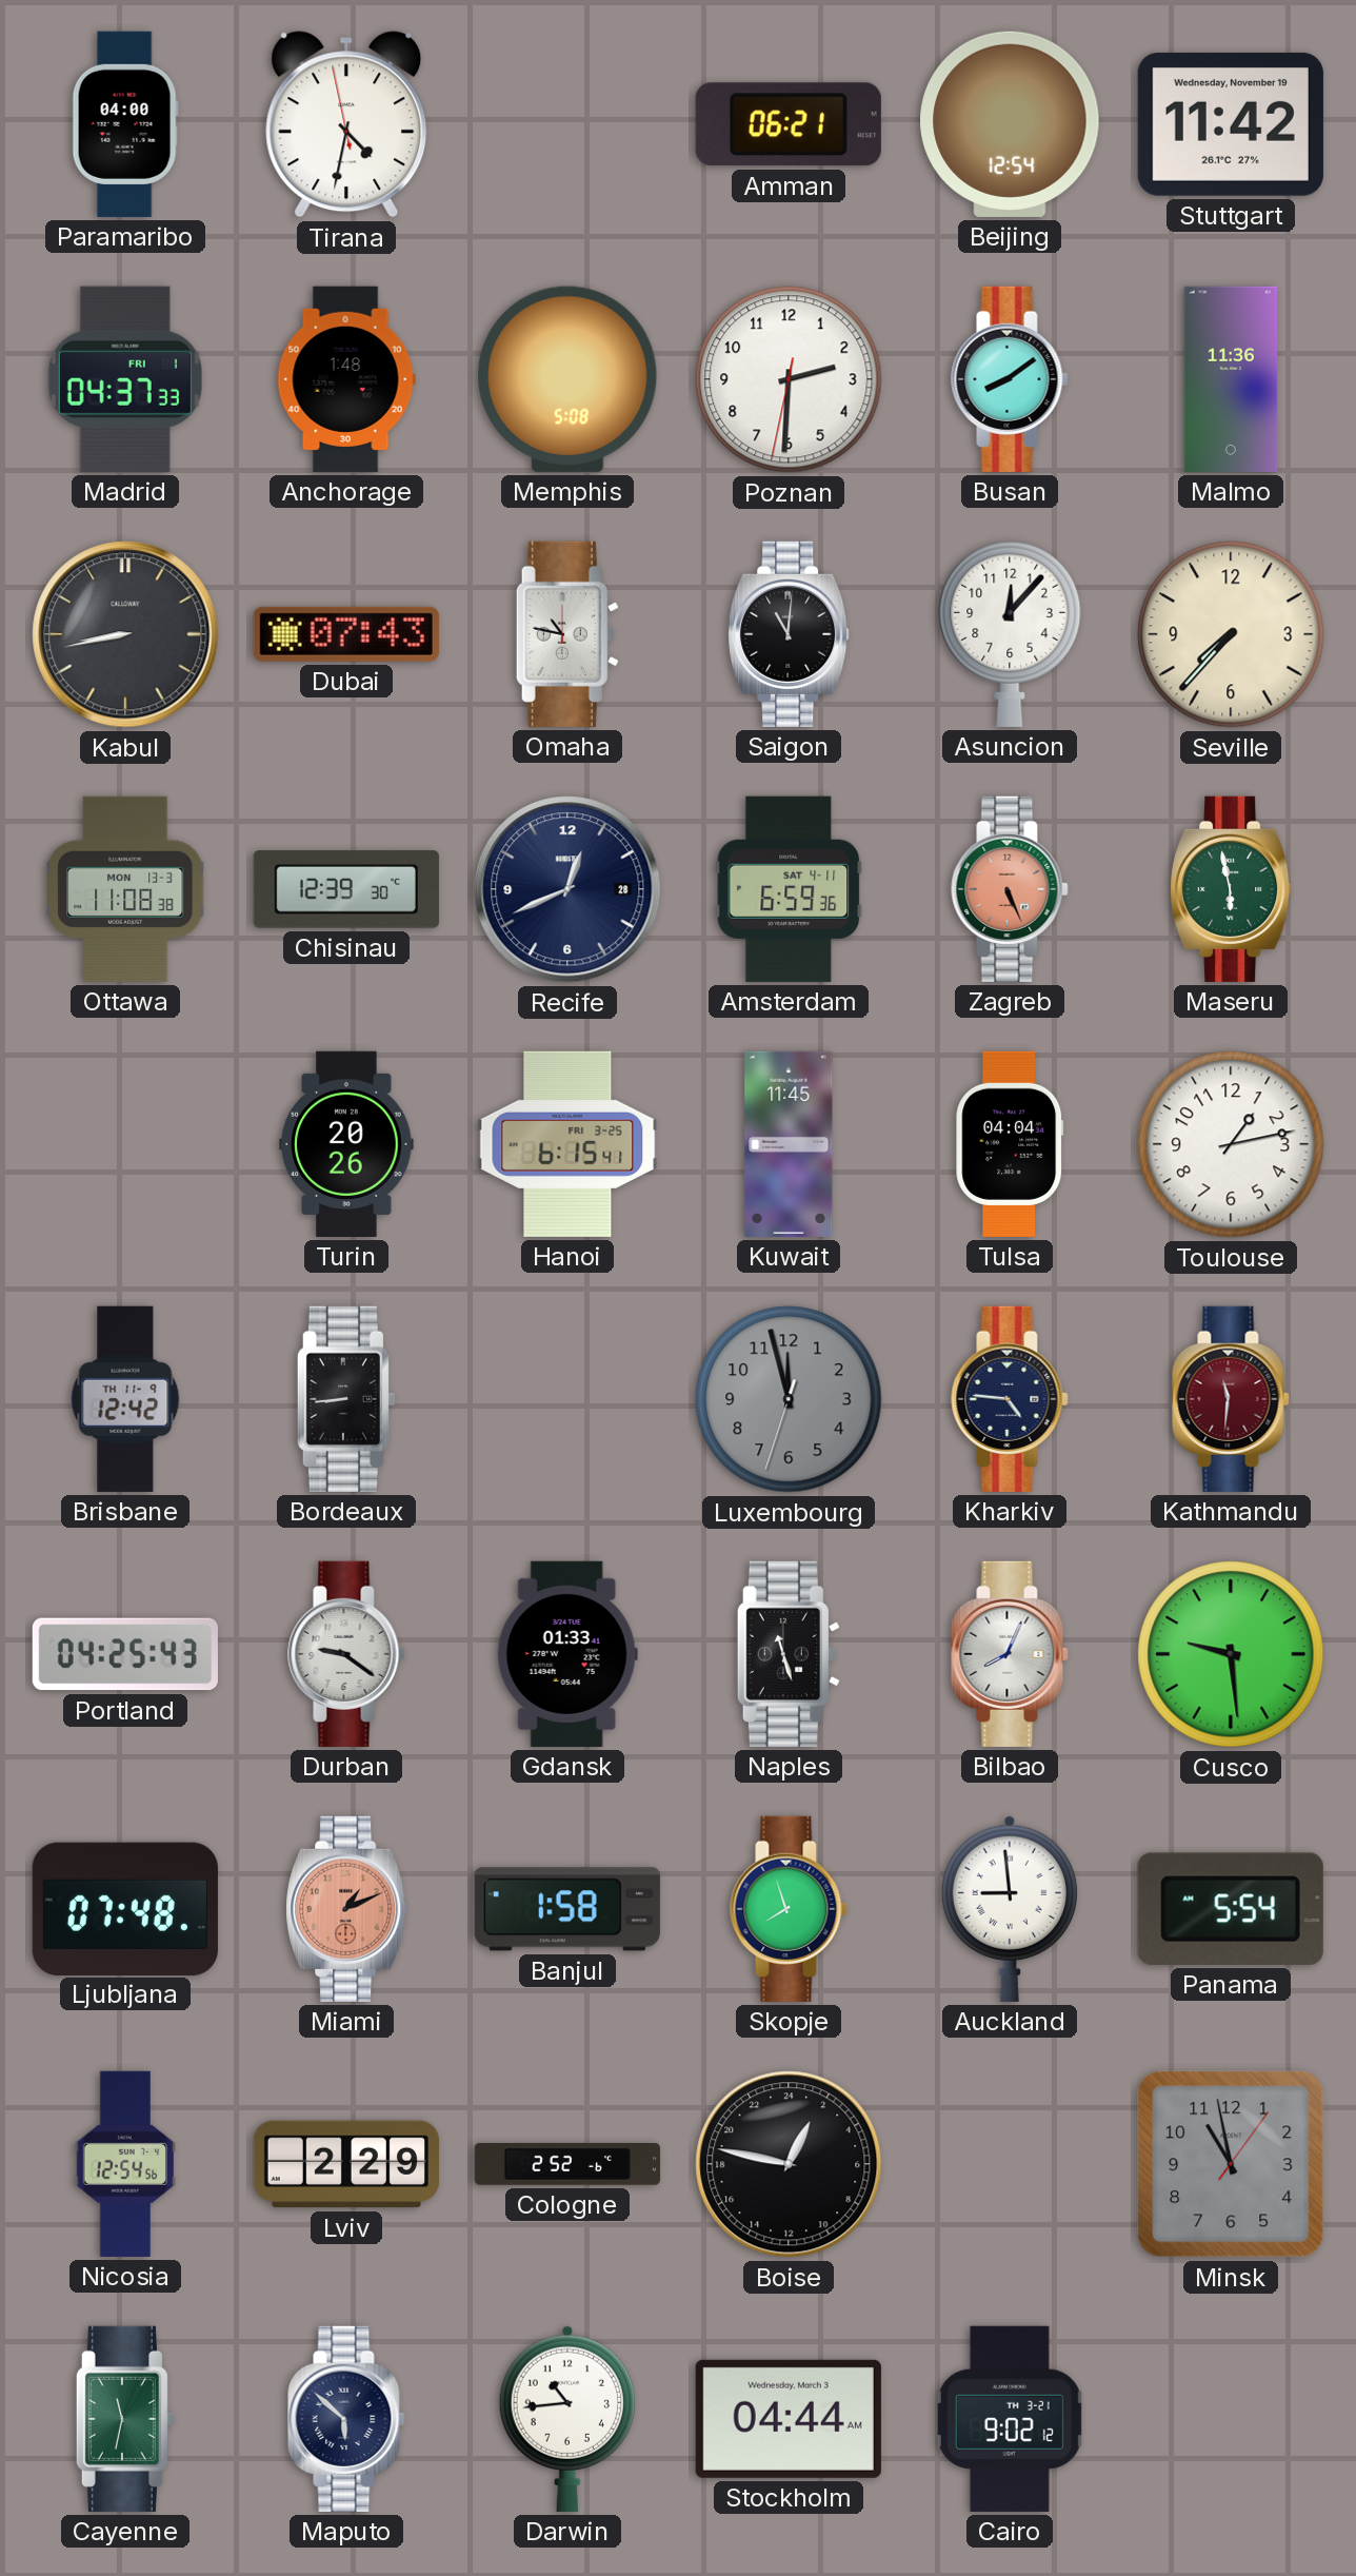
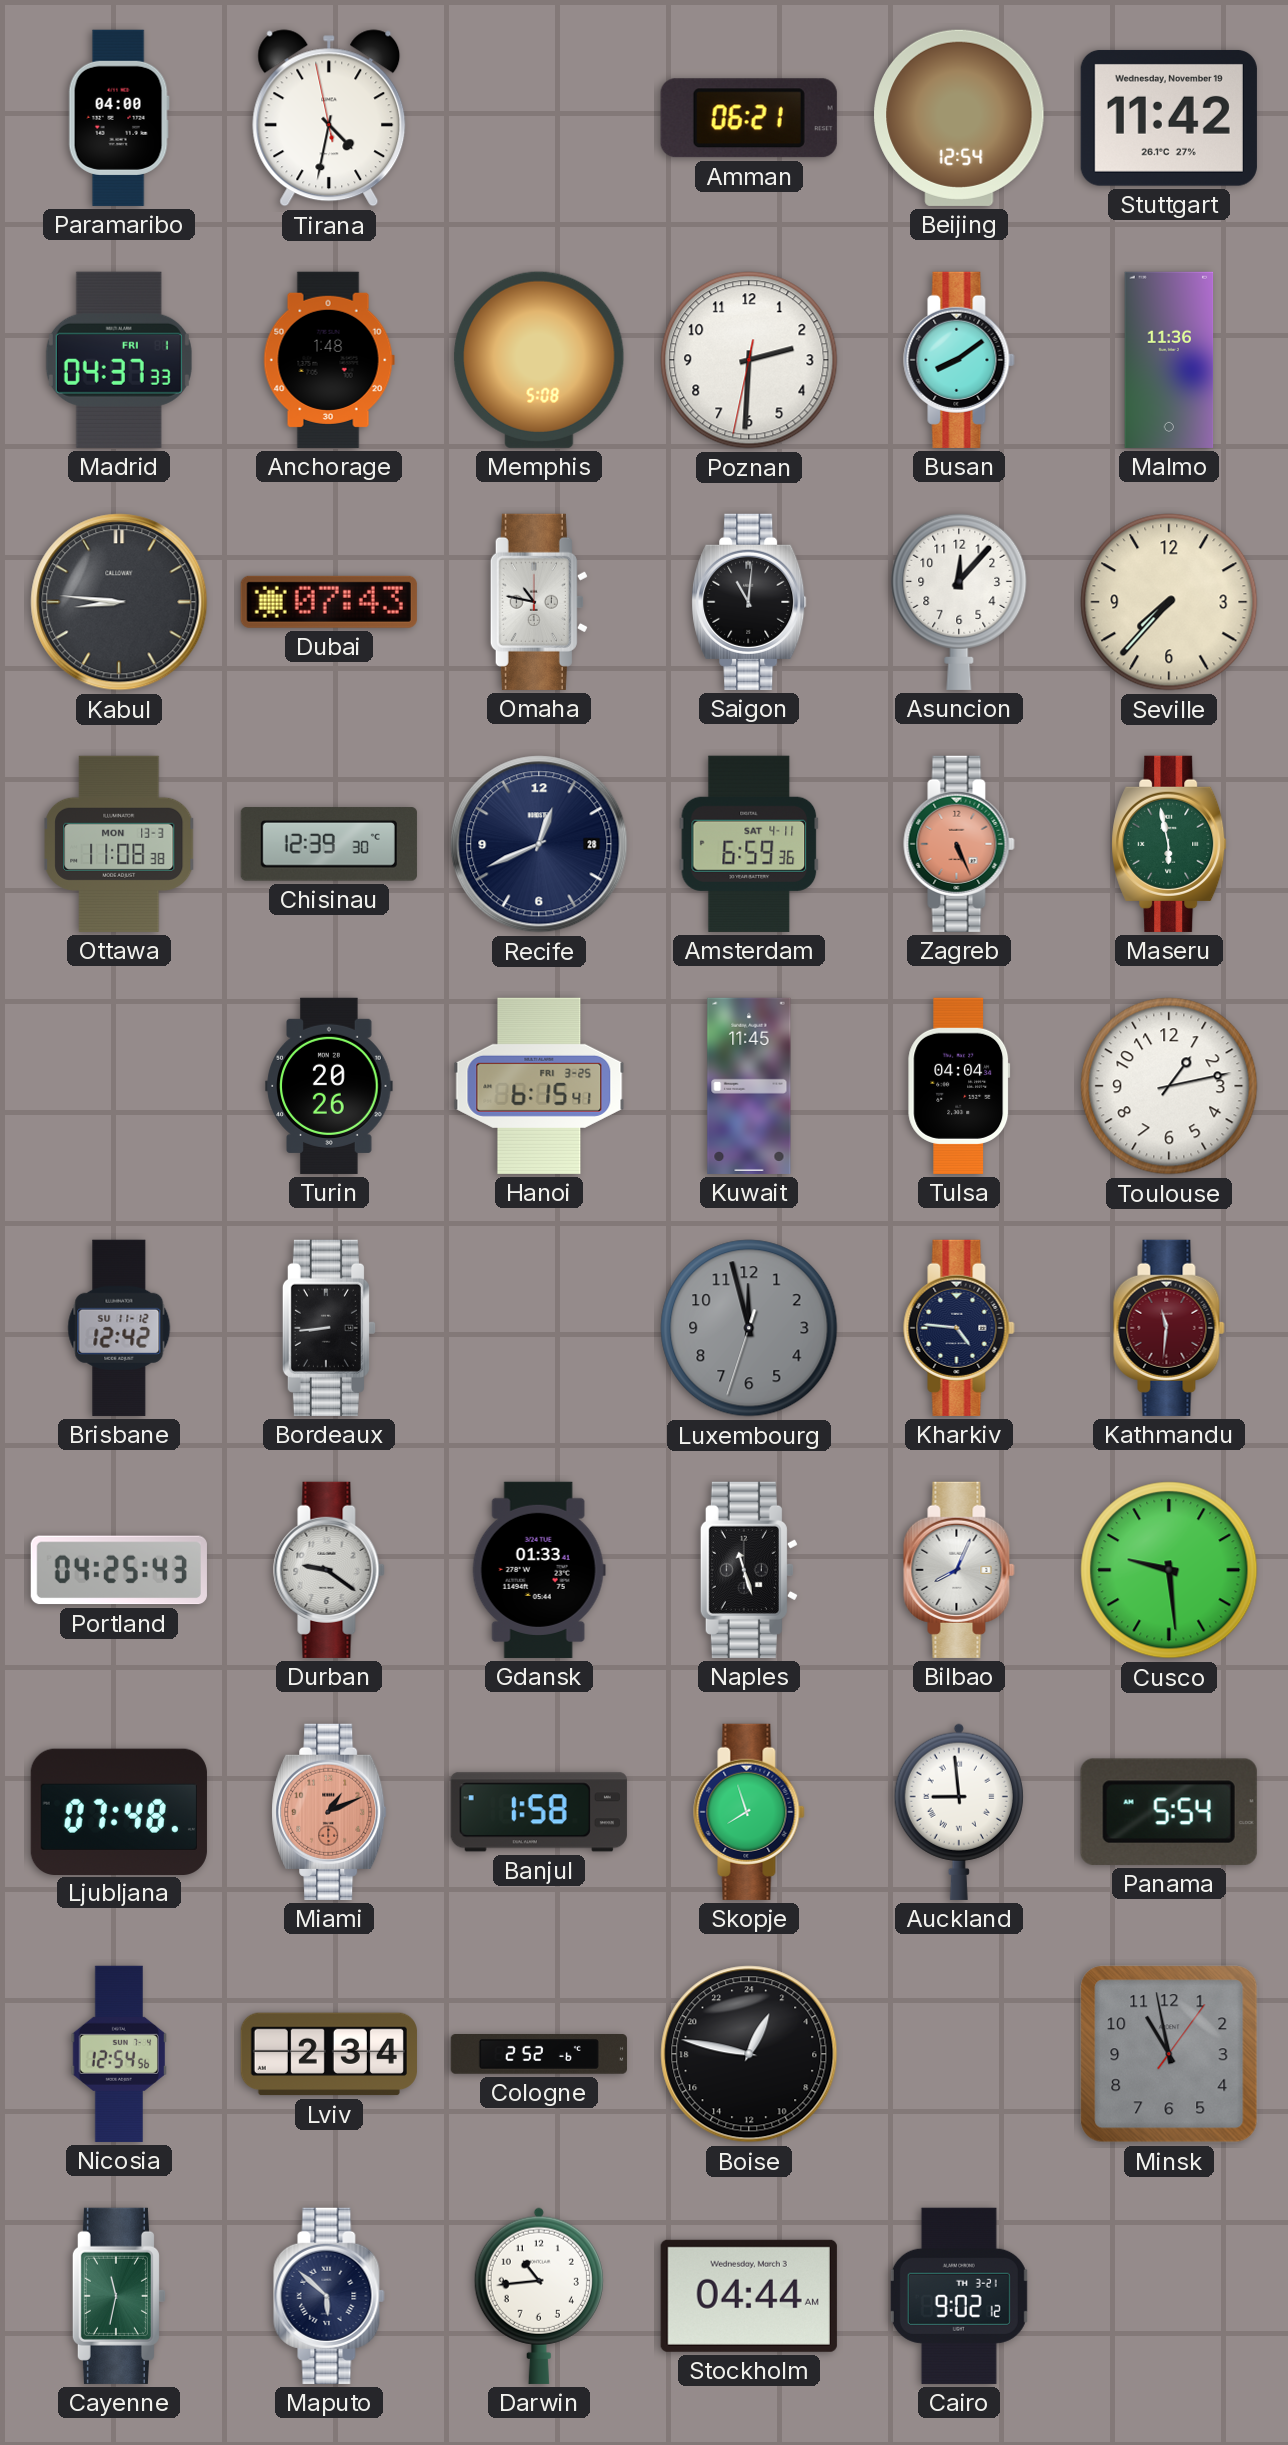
Kabul: 8:43 -> 8:46
Brisbane date: TH 11-9 -> SU 11-12
Lviv: 2:29 -> 2:34
